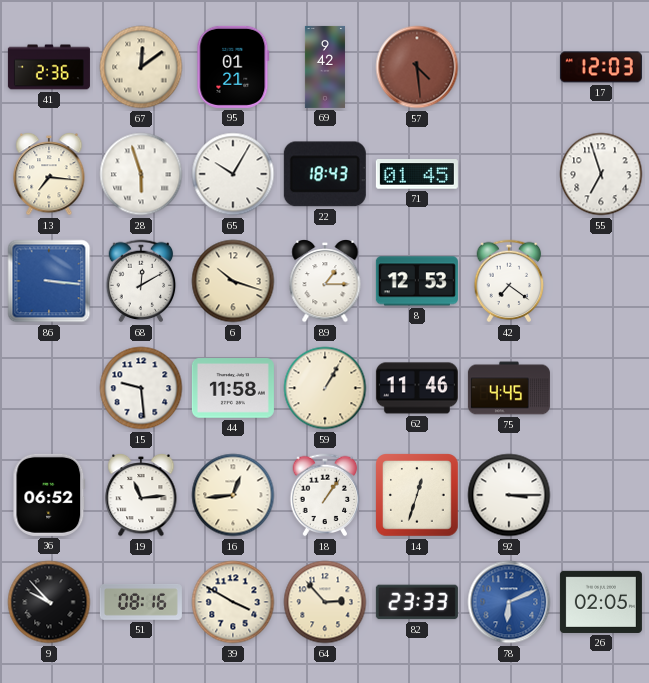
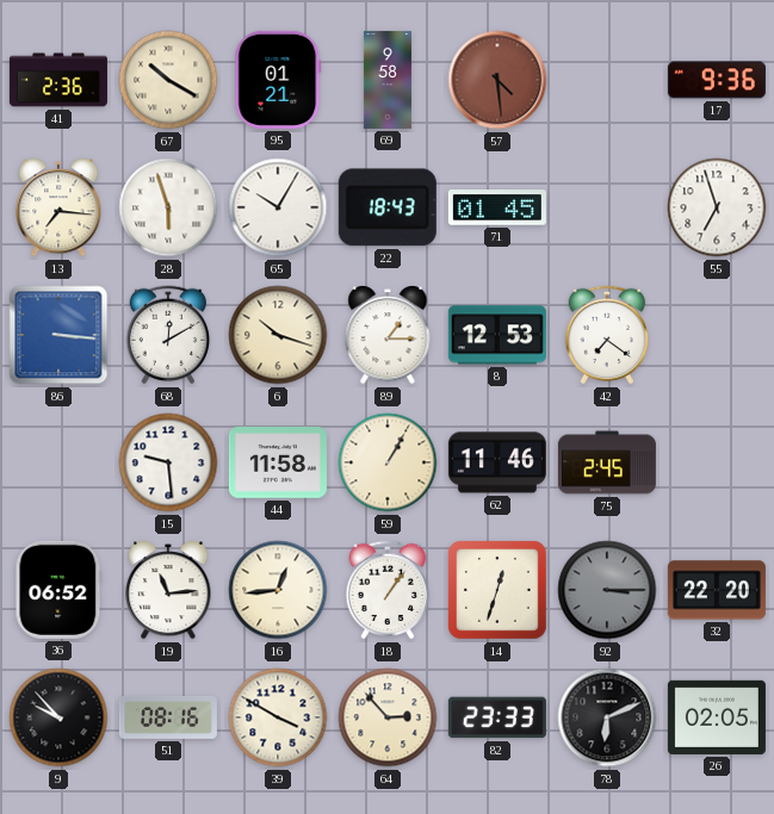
67: 12:09 -> 10:20
69: 9:42 -> 9:58
17: 12:03 -> 9:36
75: 4:45 -> 2:45
92 dial: white -> grey
32: none -> 22:20
78 dial: blue -> black
